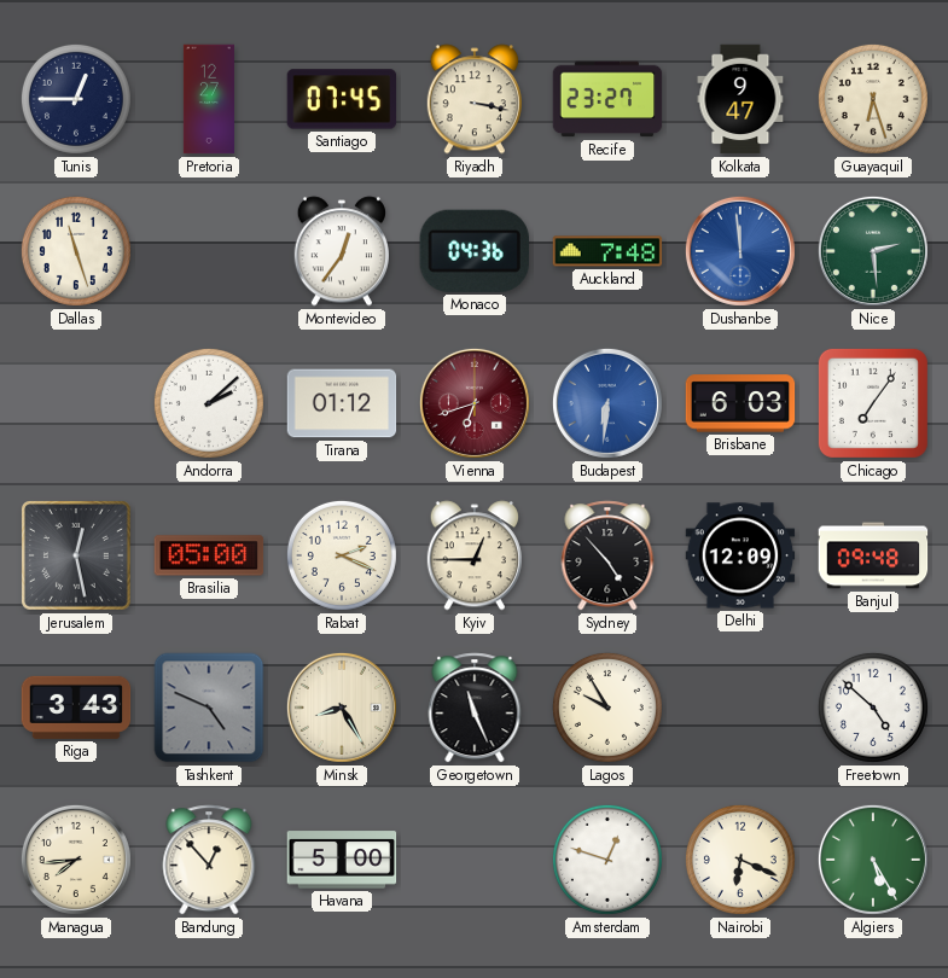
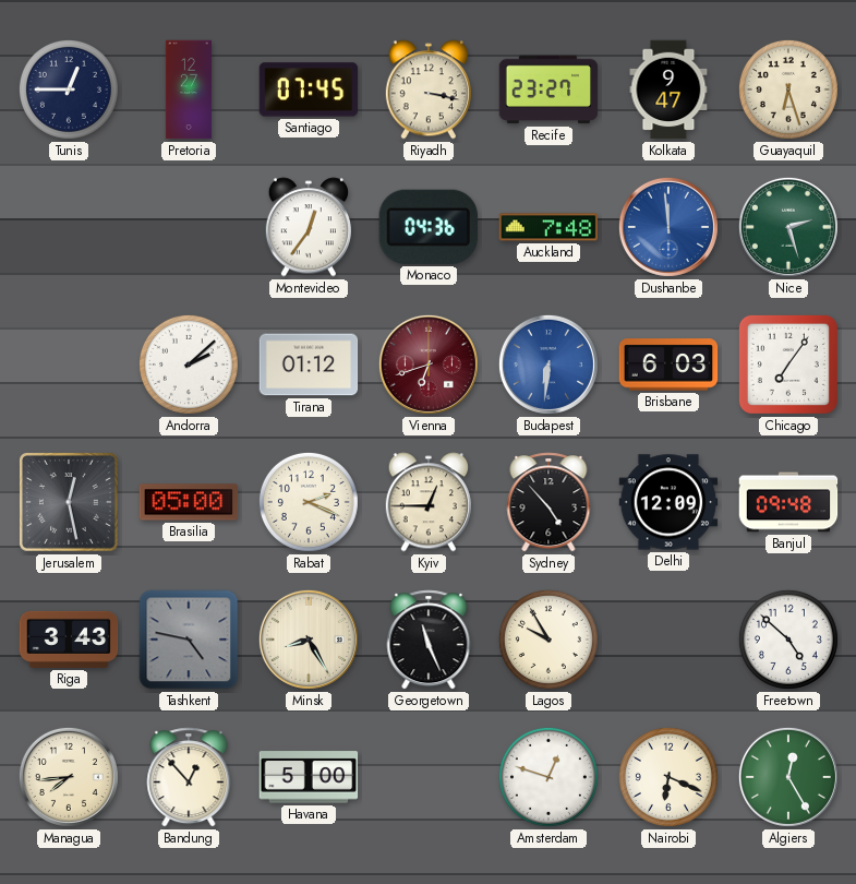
Dallas: 11:27 -> none
Nice: 2:29 -> 2:27
Tashkent: 4:49 -> 4:47
Algiers: 5:25 -> 12:25
